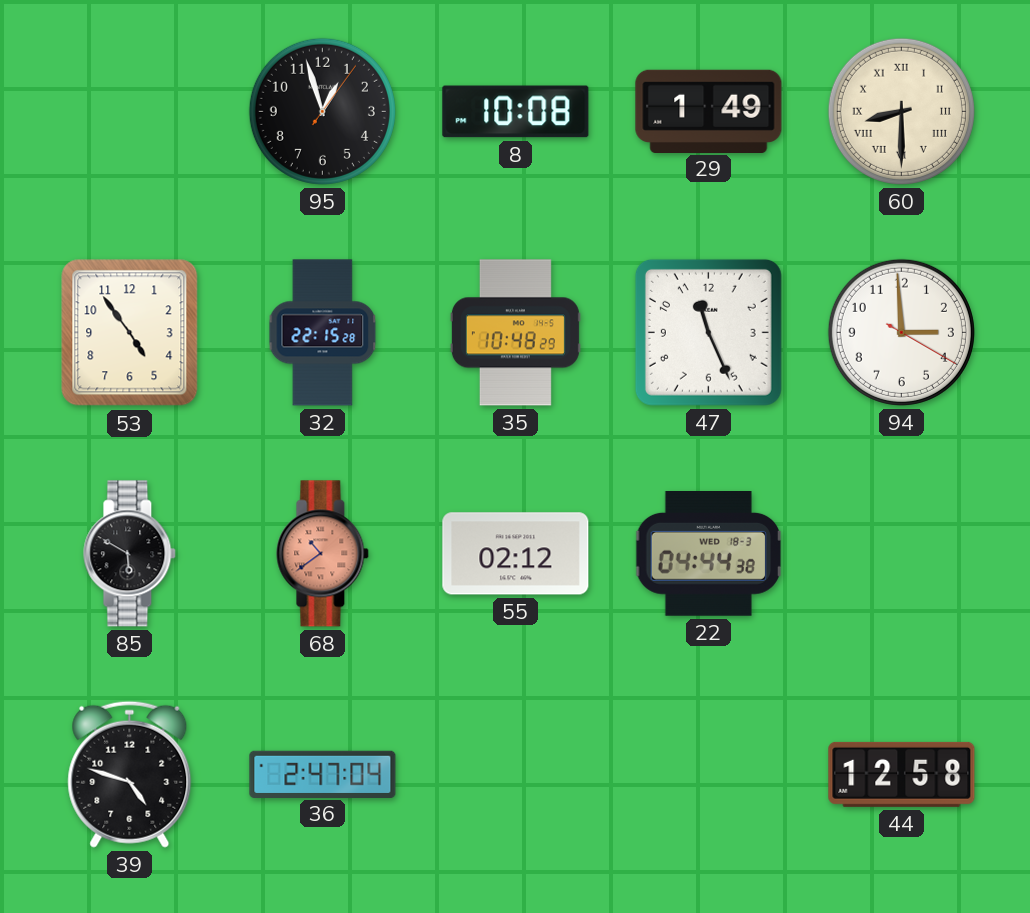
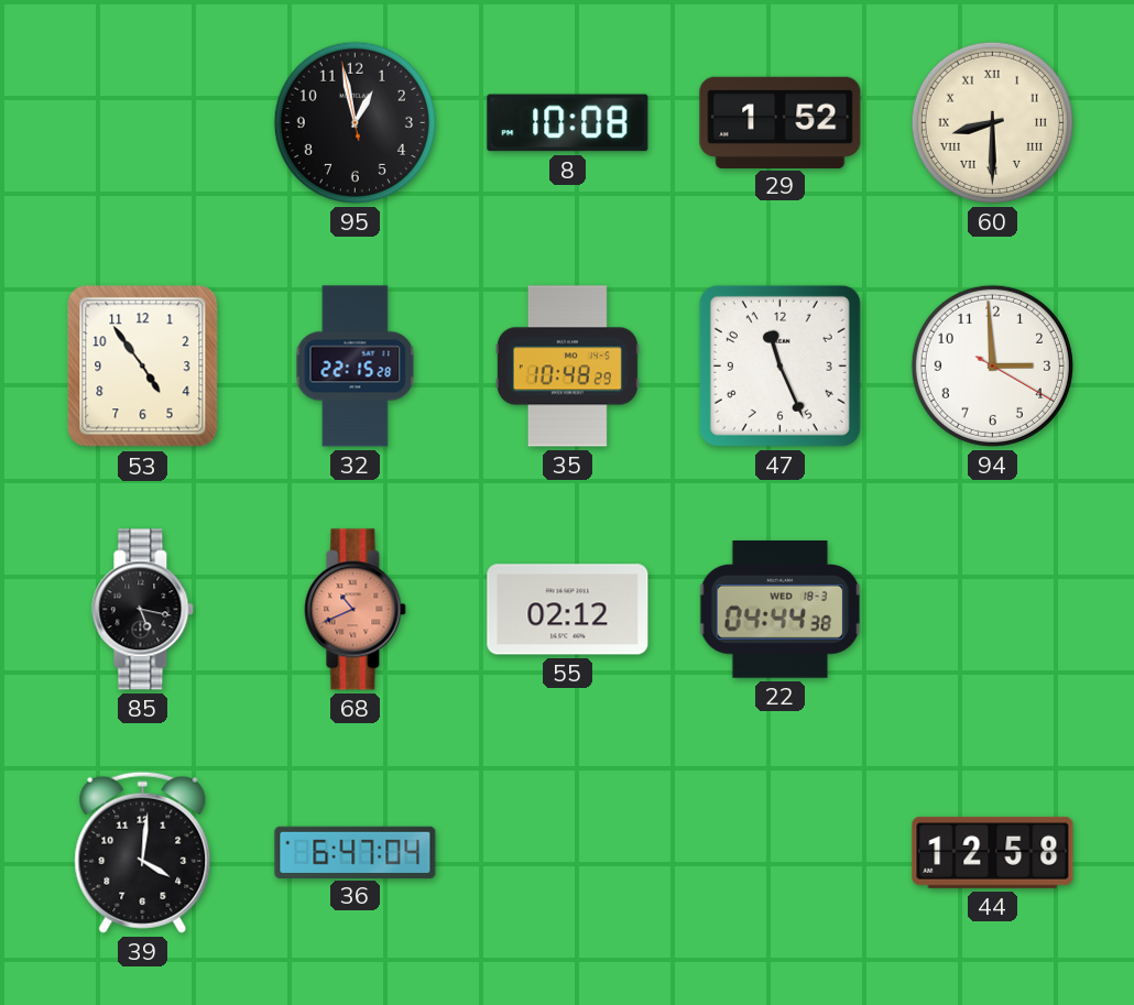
95: 12:57:06 -> 12:57:58
29: 1:49 -> 1:52
85: 5:50 -> 5:17
68: 10:39 -> 10:41
39: 4:48 -> 4:01
36: 2:47 -> 6:47
